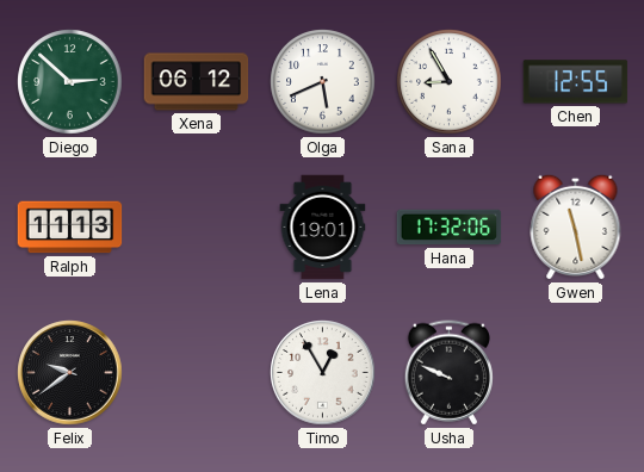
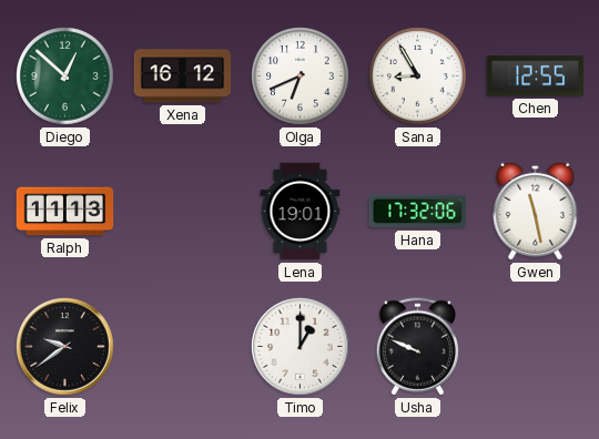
Diego: 2:52 -> 12:52
Xena: 06:12 -> 16:12
Olga: 5:41 -> 6:41
Timo: 12:55 -> 1:00
